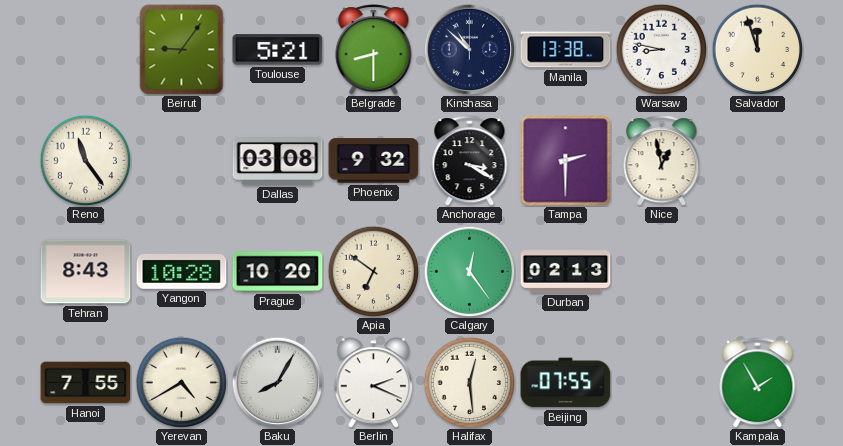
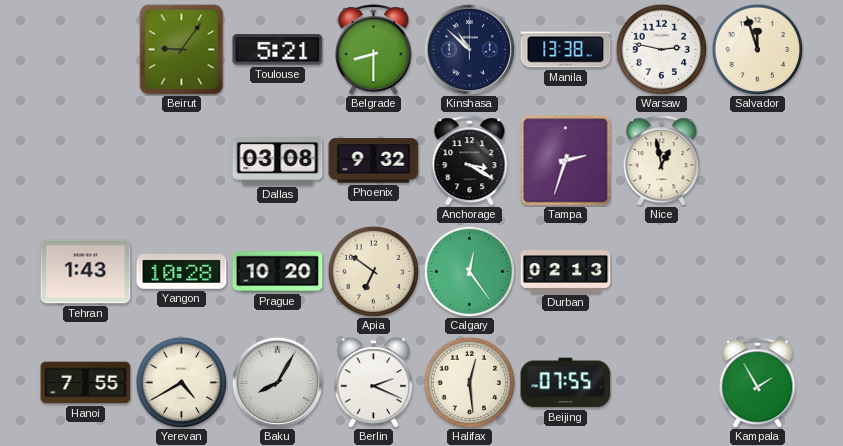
Warsaw: 8:47 -> 2:47
Reno: 11:24 -> none
Tampa: 2:30 -> 2:33
Tehran: 8:43 -> 1:43
